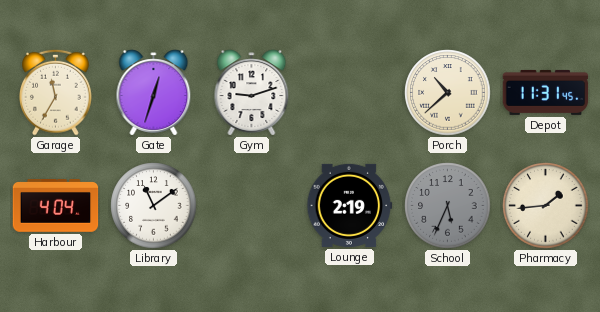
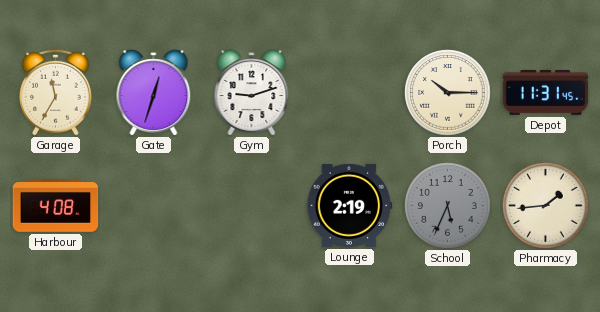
Porch: 10:38 -> 10:15
Harbour: 4:04 -> 4:08
Library: 11:09 -> none
